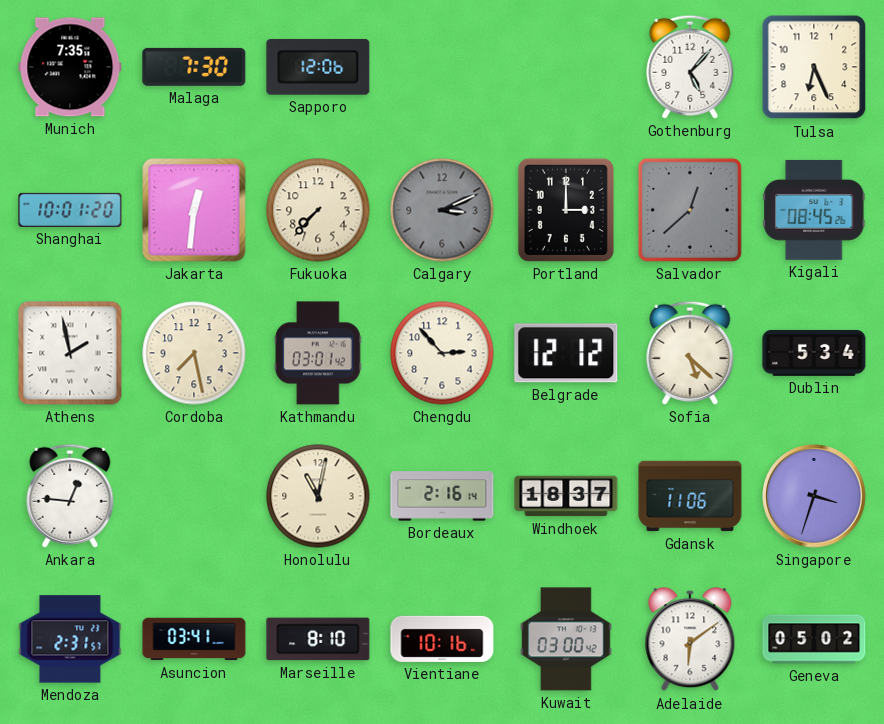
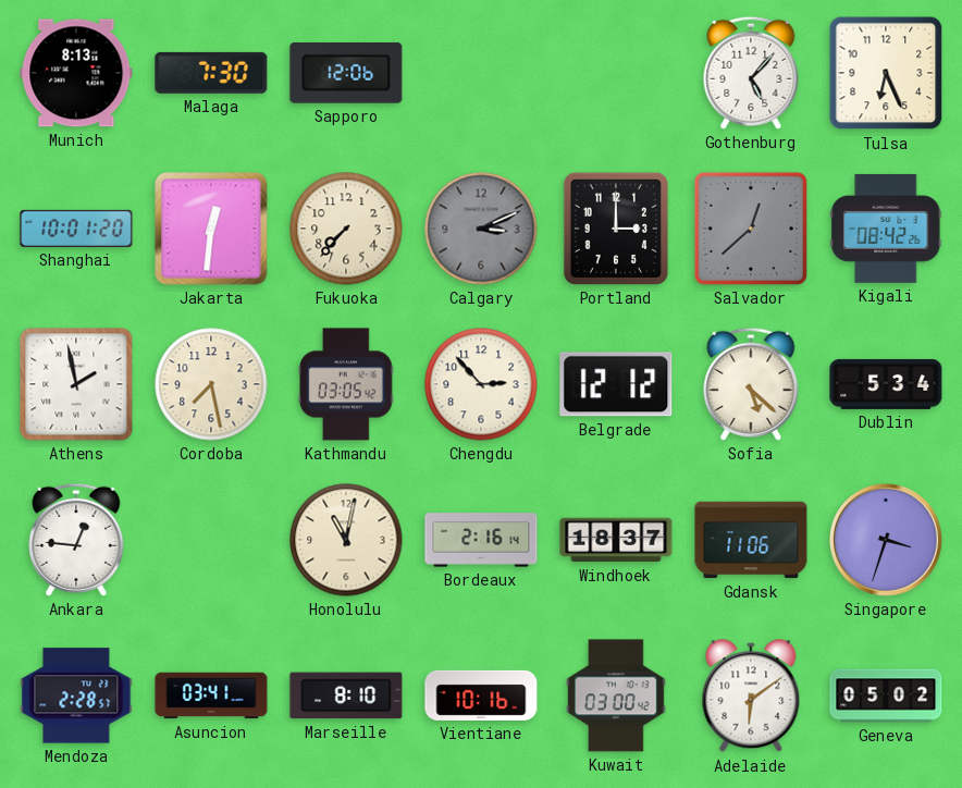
Munich: 7:35 -> 8:13
Kigali: 08:45 -> 08:42
Kathmandu: 03:01 -> 03:05
Mendoza: 2:31 -> 2:28
